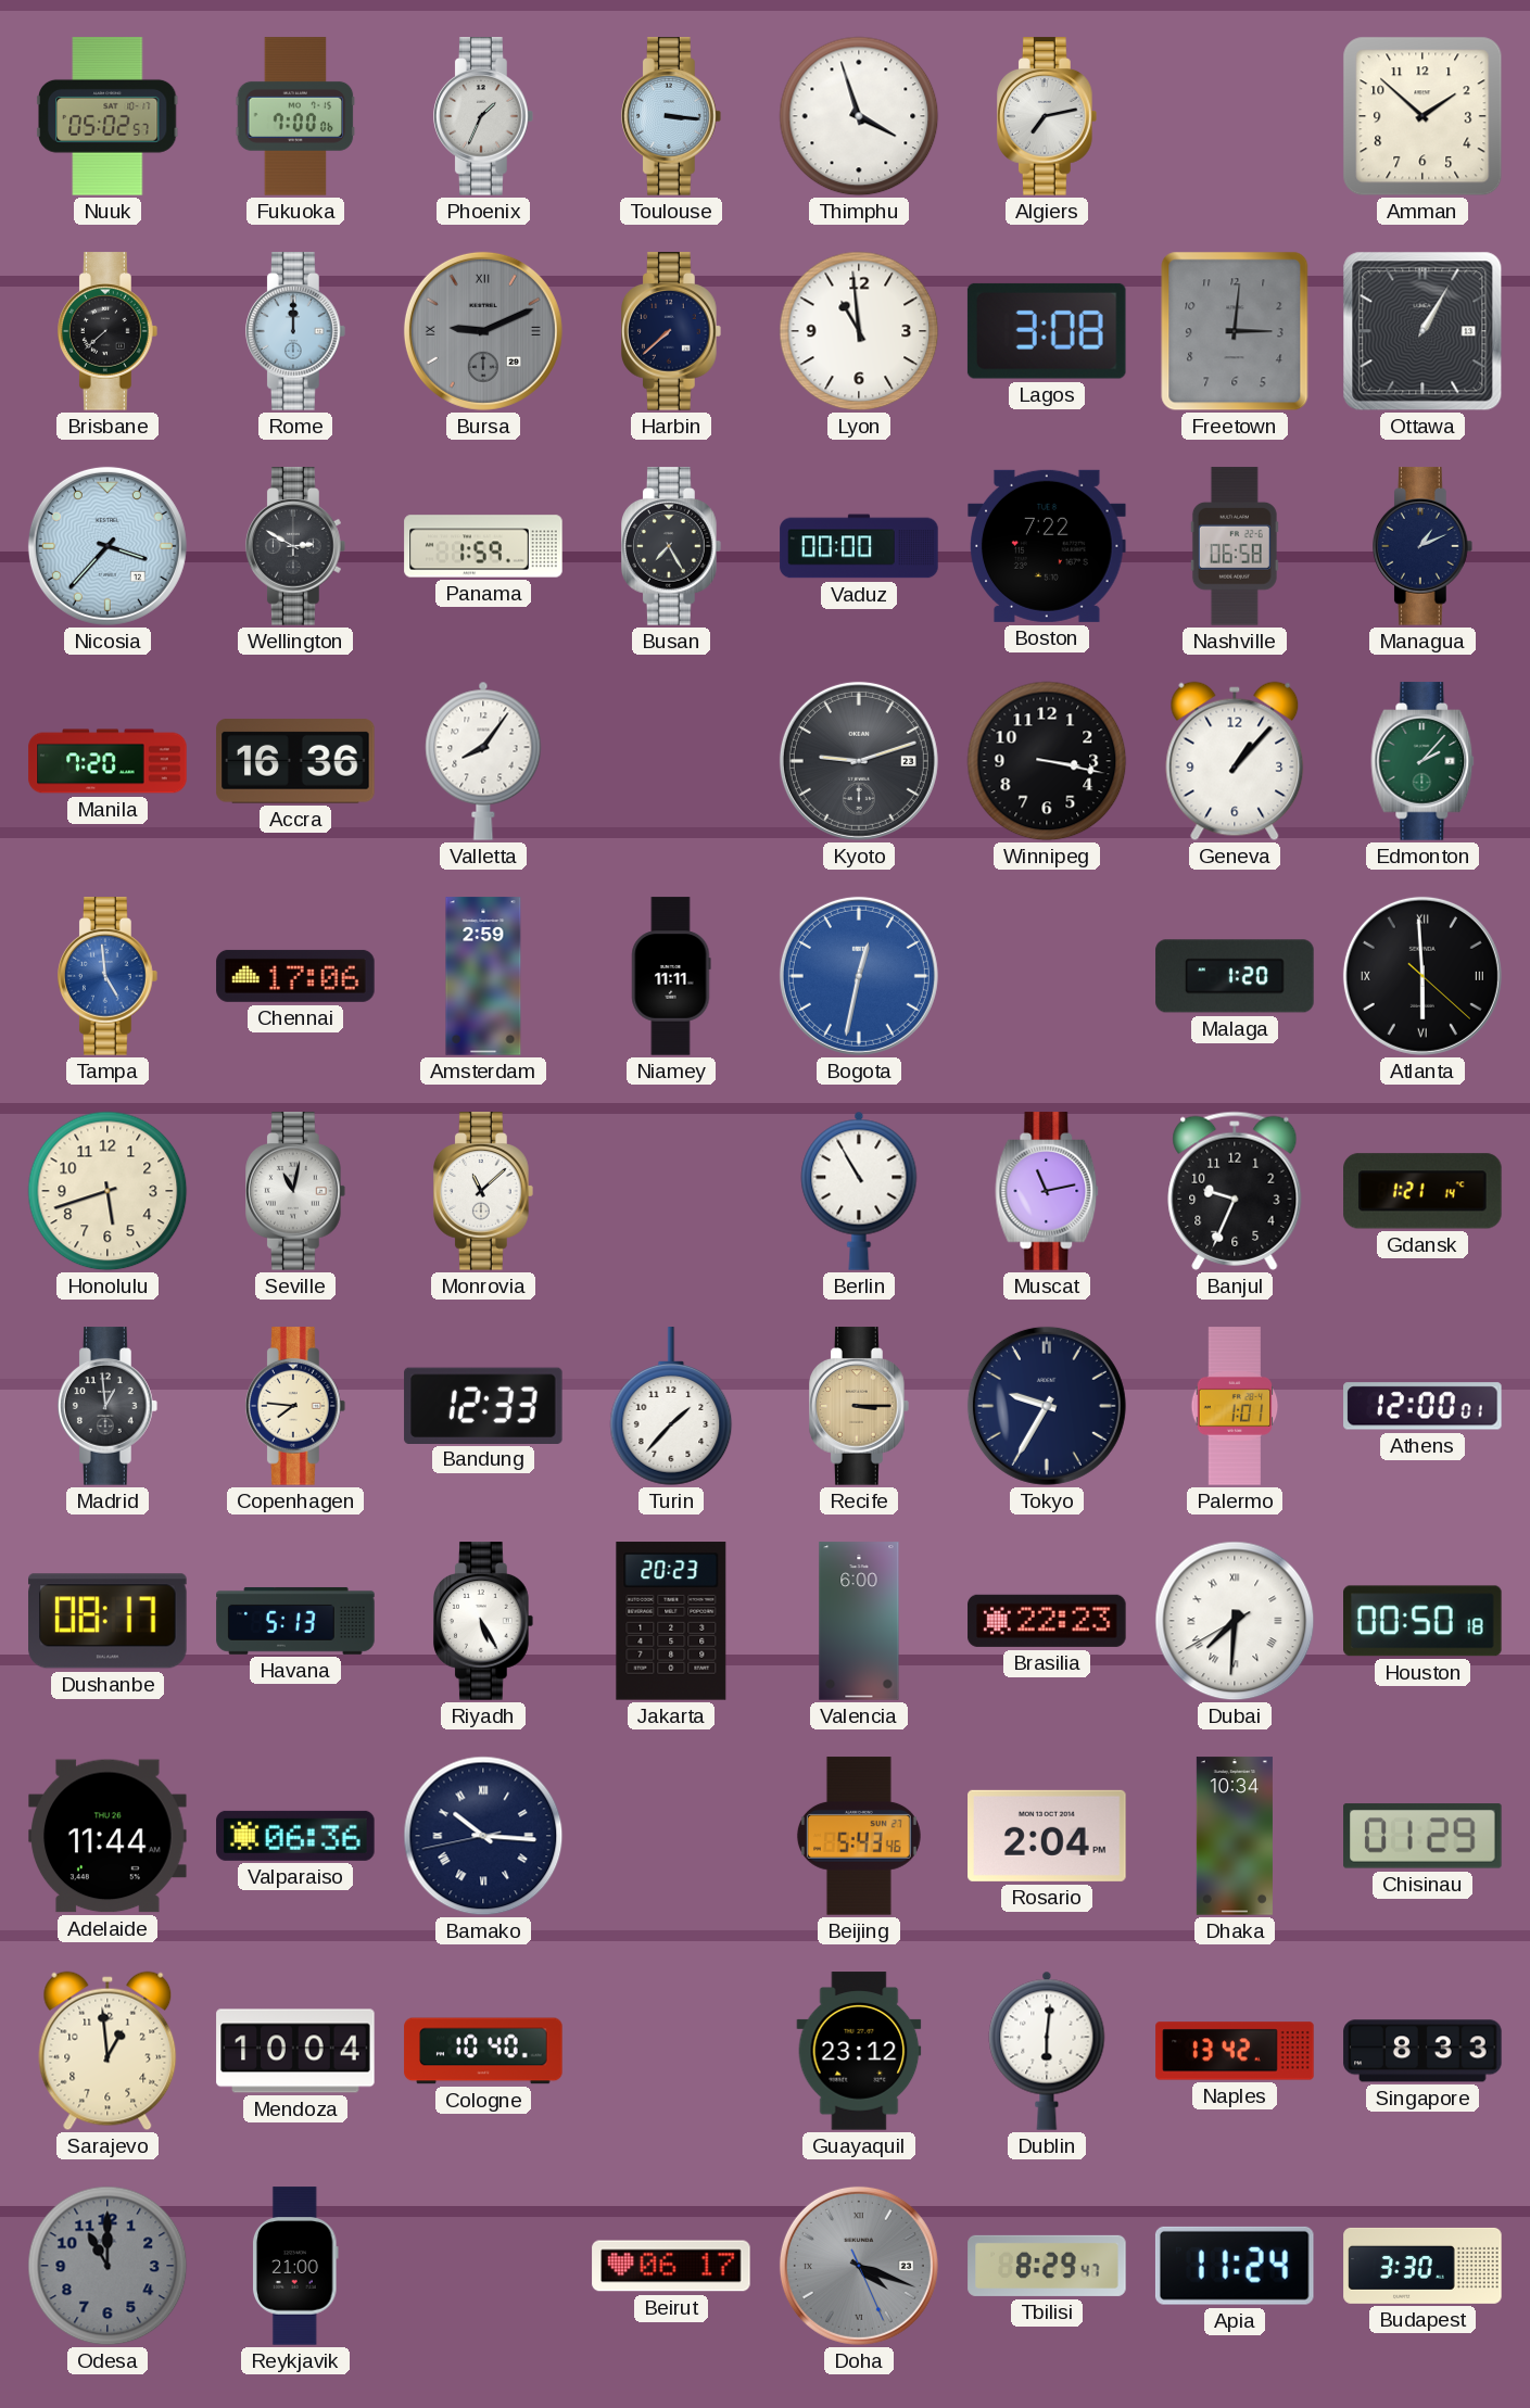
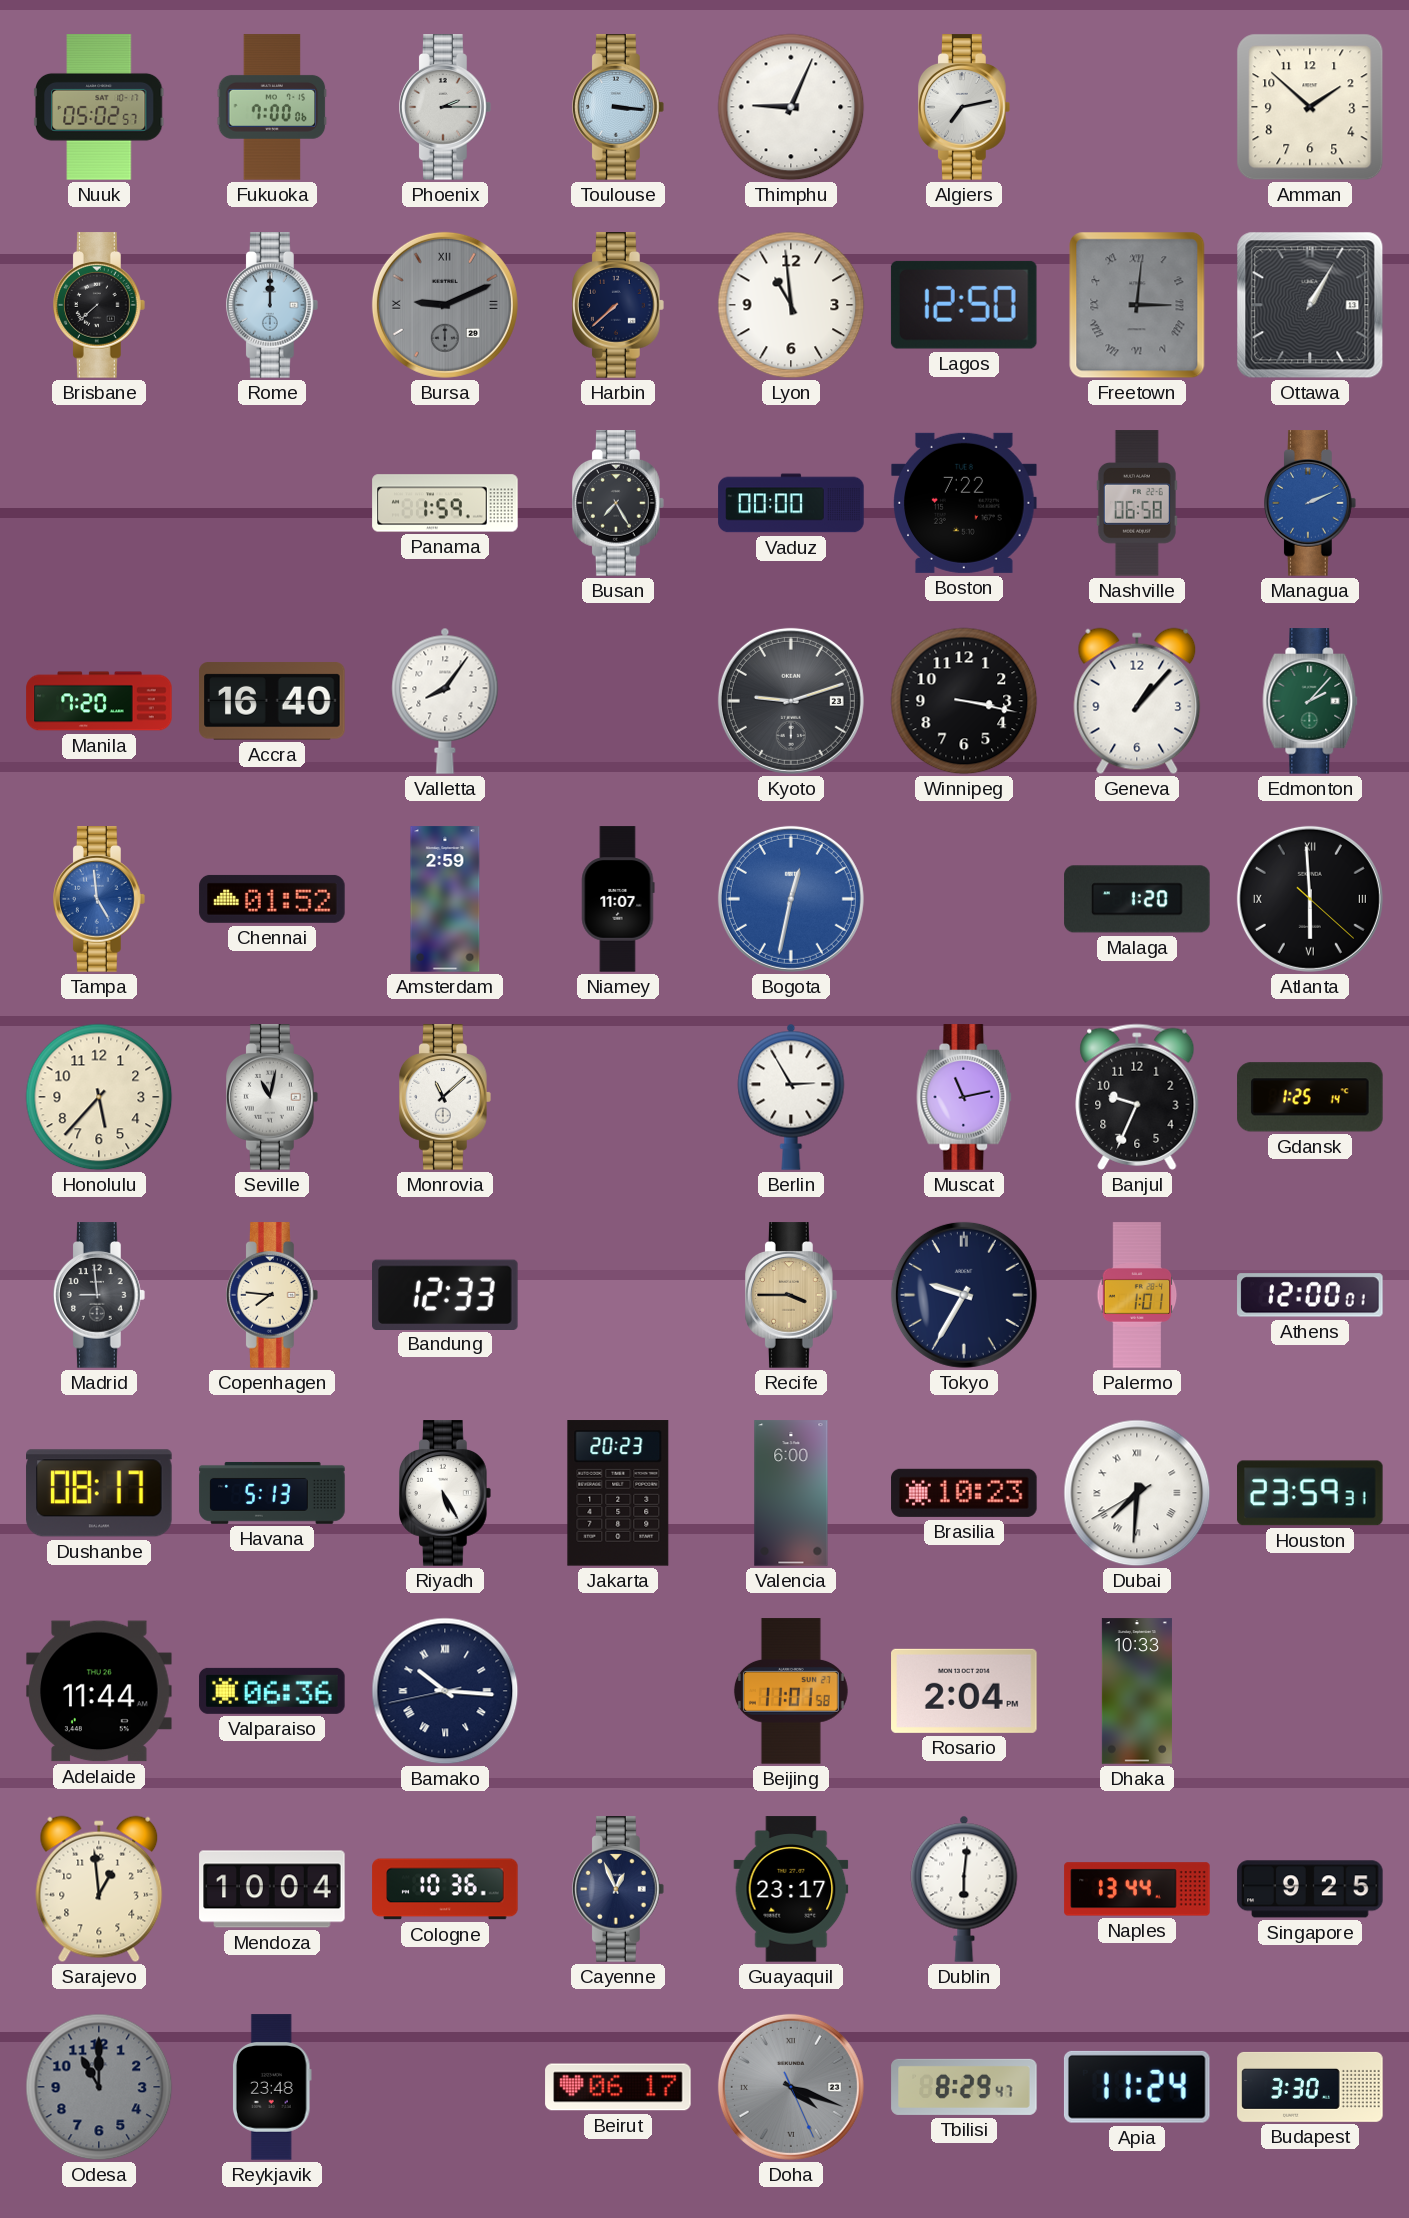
Phoenix: 1:34 -> 2:15
Thimphu: 3:57 -> 9:04
Lagos: 3:08 -> 12:50
Freetown numerals: Arabic -> Roman
Nicosia: 3:37 -> none
Wellington: 2:50 -> none
Managua: 1:11 -> 2:11
Managua dial: navy -> blue
Accra: 16:36 -> 16:40
Chennai: 17:06 -> 01:52
Niamey: 11:11 -> 11:07
Honolulu: 5:42 -> 5:37
Berlin: 10:55 -> 2:55
Gdansk: 1:21 -> 1:25
Madrid: 12:59 -> 8:59
Turin: 1:37 -> none
Recife: 3:15 -> 3:45
Brasilia: 22:23 -> 10:23
Houston: 00:50 -> 23:59
Beijing: 5:43 -> 11:01
Dhaka: 10:34 -> 10:33
Chisinau: 01:29 -> none
Cologne: 10:40 -> 10:36
Cayenne: none -> 12:56
Guayaquil: 23:12 -> 23:17
Naples: 13:42 -> 13:44
Singapore: 8:33 -> 9:25
Reykjavik: 21:00 -> 23:48
